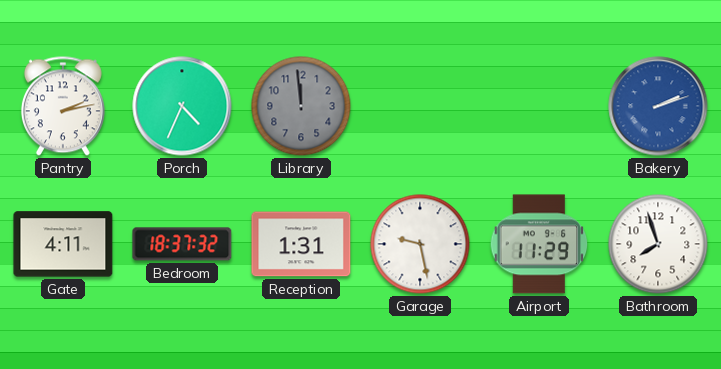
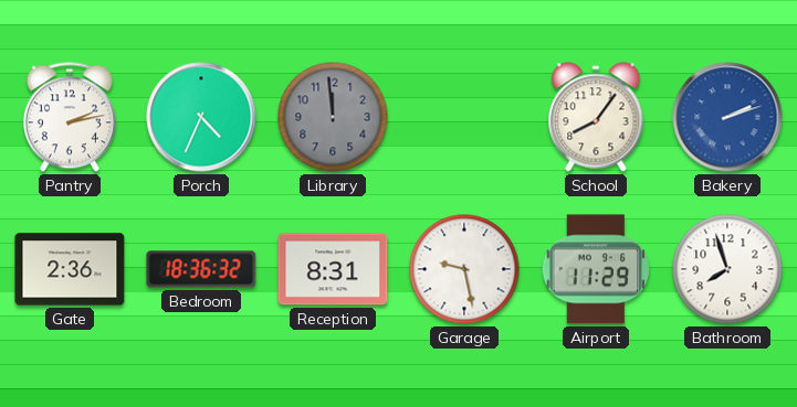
School: none -> 8:06
Gate: 4:11 -> 2:36
Bedroom: 18:37 -> 18:36
Reception: 1:31 -> 8:31
